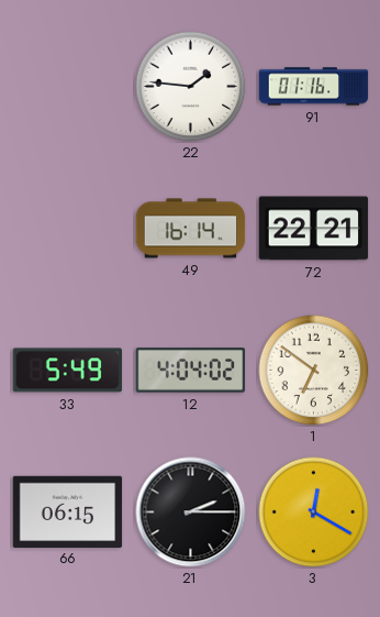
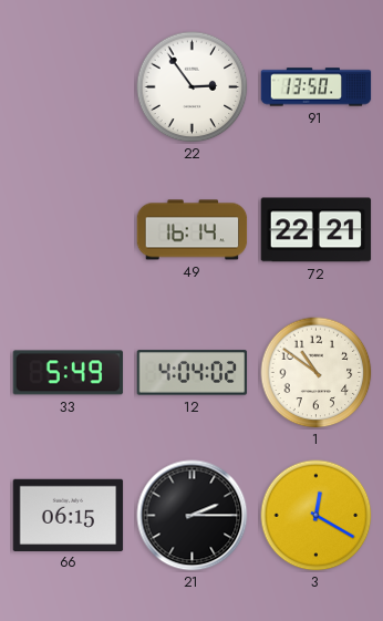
22: 1:46 -> 2:54
91: 01:16 -> 13:50
1: 6:51 -> 10:51
